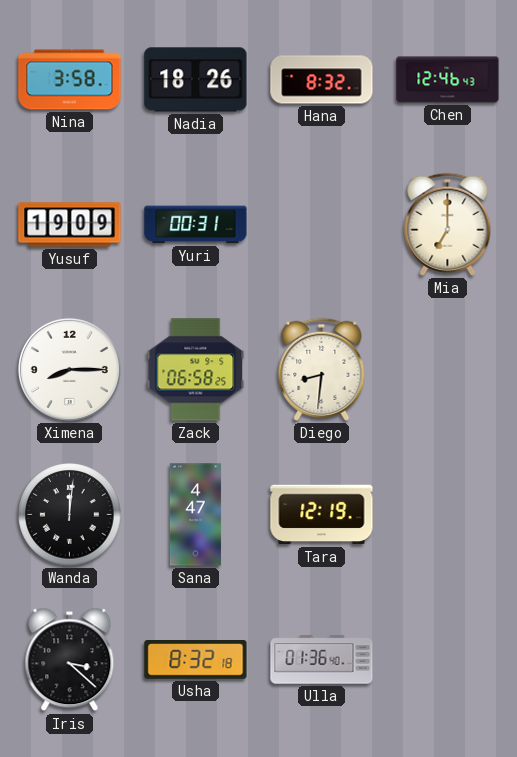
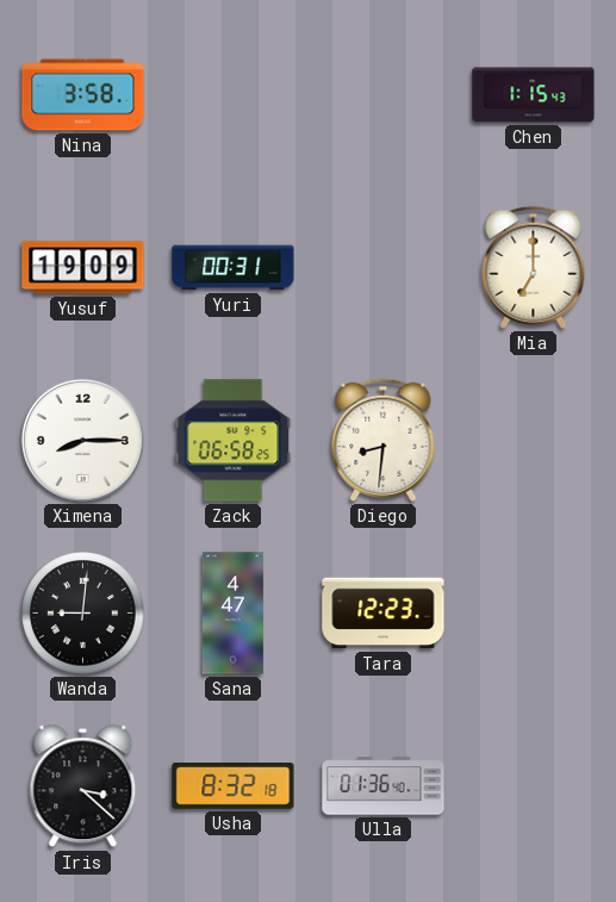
Nadia: 18:26 -> none
Hana: 8:32 -> none
Chen: 12:46 -> 1:15
Wanda: 12:01 -> 9:01
Tara: 12:19 -> 12:23
